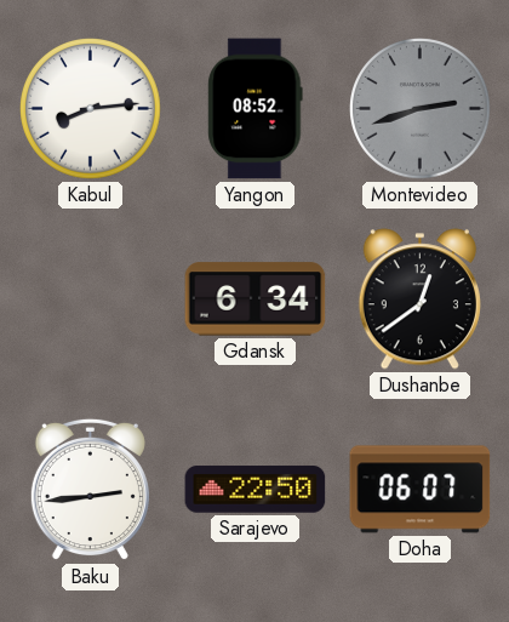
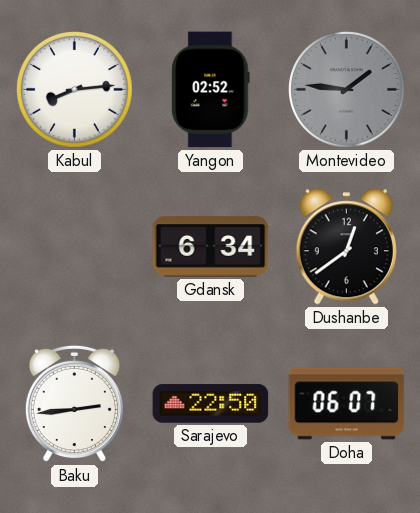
Yangon: 08:52 -> 02:52
Montevideo: 2:42 -> 1:46
